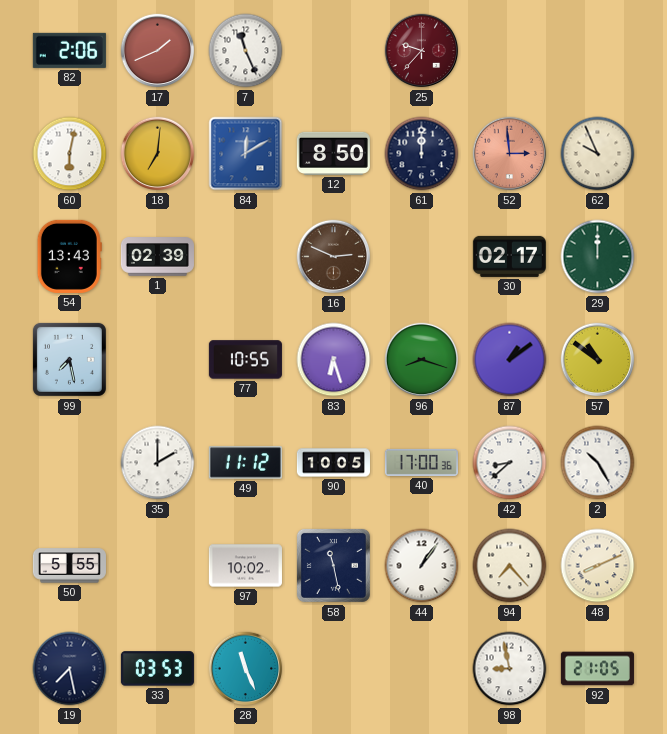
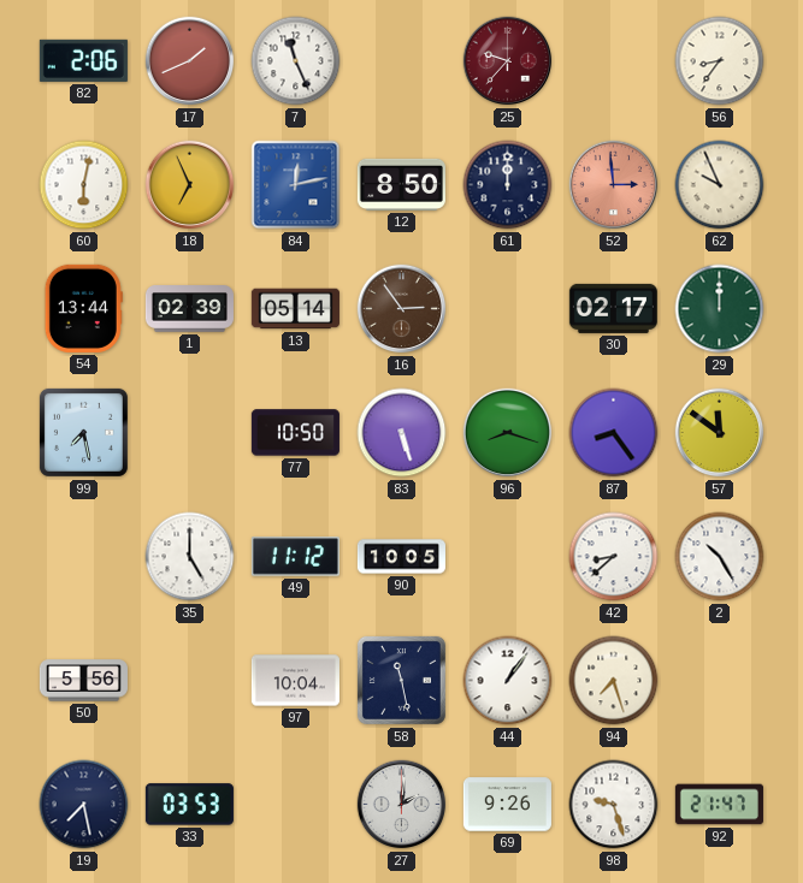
56: none -> 8:36
18: 7:01 -> 6:56
84: 12:10 -> 12:13
54: 13:43 -> 13:44
13: none -> 05:14
16: 2:49 -> 2:54
77: 10:55 -> 10:50
83: 6:27 -> 5:27
87: 1:09 -> 8:24
57: 10:51 -> 11:51
35: 2:00 -> 5:00
40: 17:00 -> none
50: 5:55 -> 5:56
97: 10:02 -> 10:04
94: 7:23 -> 7:27
48: 8:11 -> none
28: 11:26 -> none
27: none -> 2:01
69: none -> 9:26
98: 8:58 -> 9:27
92: 21:05 -> 21:47
